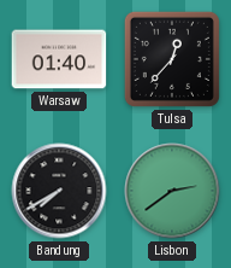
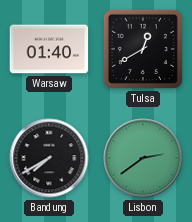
Tulsa: 12:37 -> 12:40
